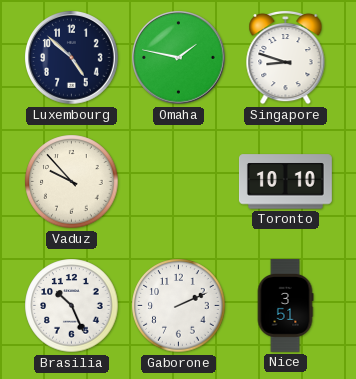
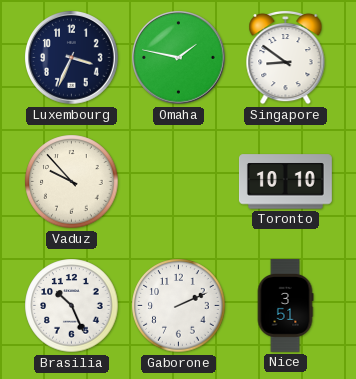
Luxembourg: 4:52 -> 3:34
Singapore: 8:48 -> 8:51
